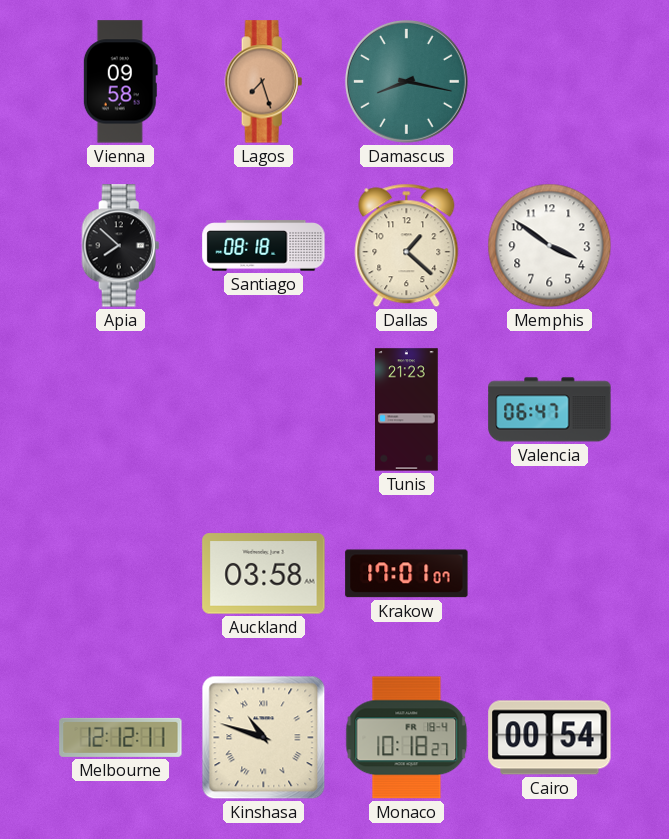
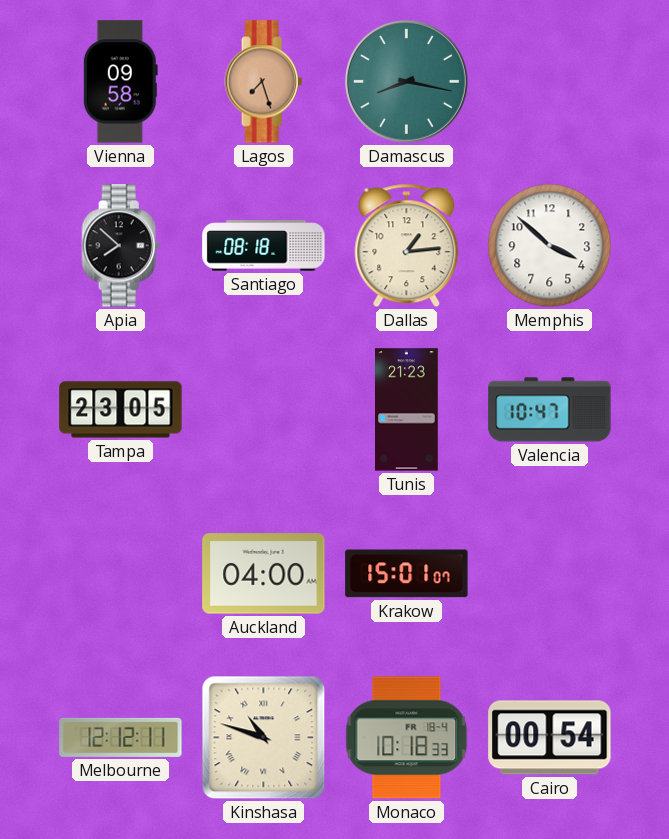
Dallas: 1:22 -> 1:14
Memphis: 3:51 -> 3:52
Tampa: none -> 23:05
Valencia: 06:47 -> 10:47
Auckland: 03:58 -> 04:00
Krakow: 17:01 -> 15:01
Monaco: 10:18:27 -> 10:18:33
